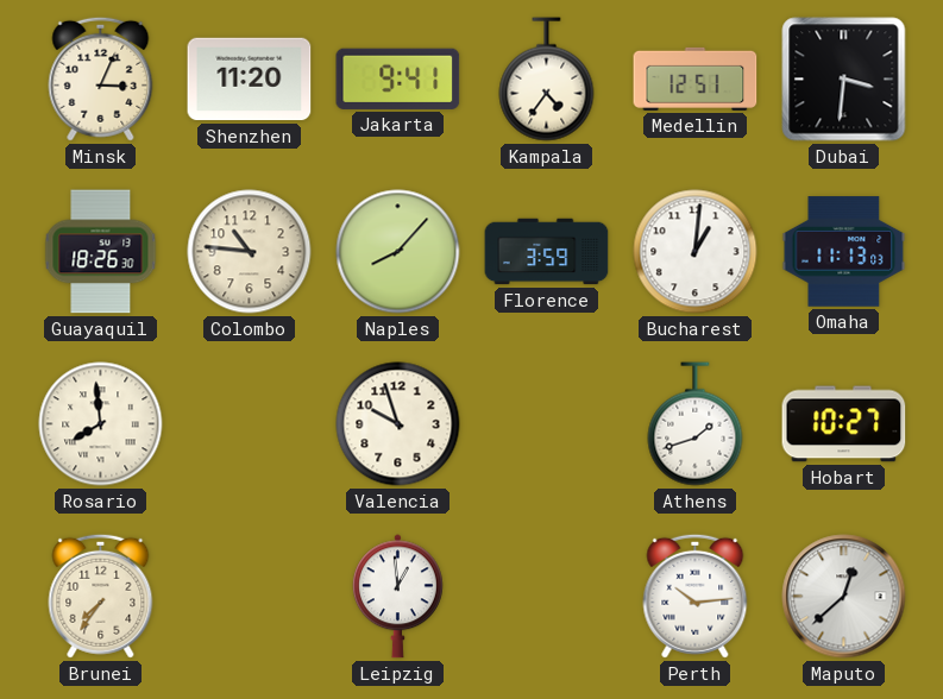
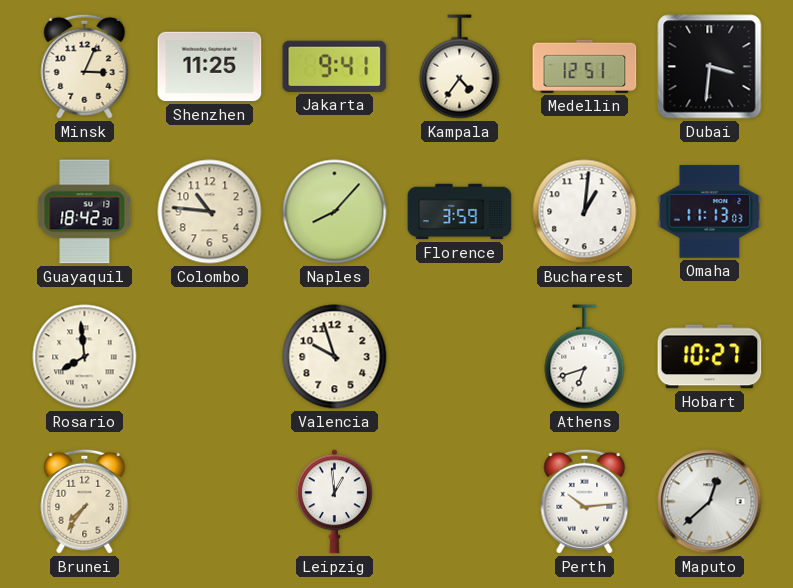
Shenzhen: 11:20 -> 11:25
Guayaquil: 18:26 -> 18:42
Athens: 1:42 -> 6:42
